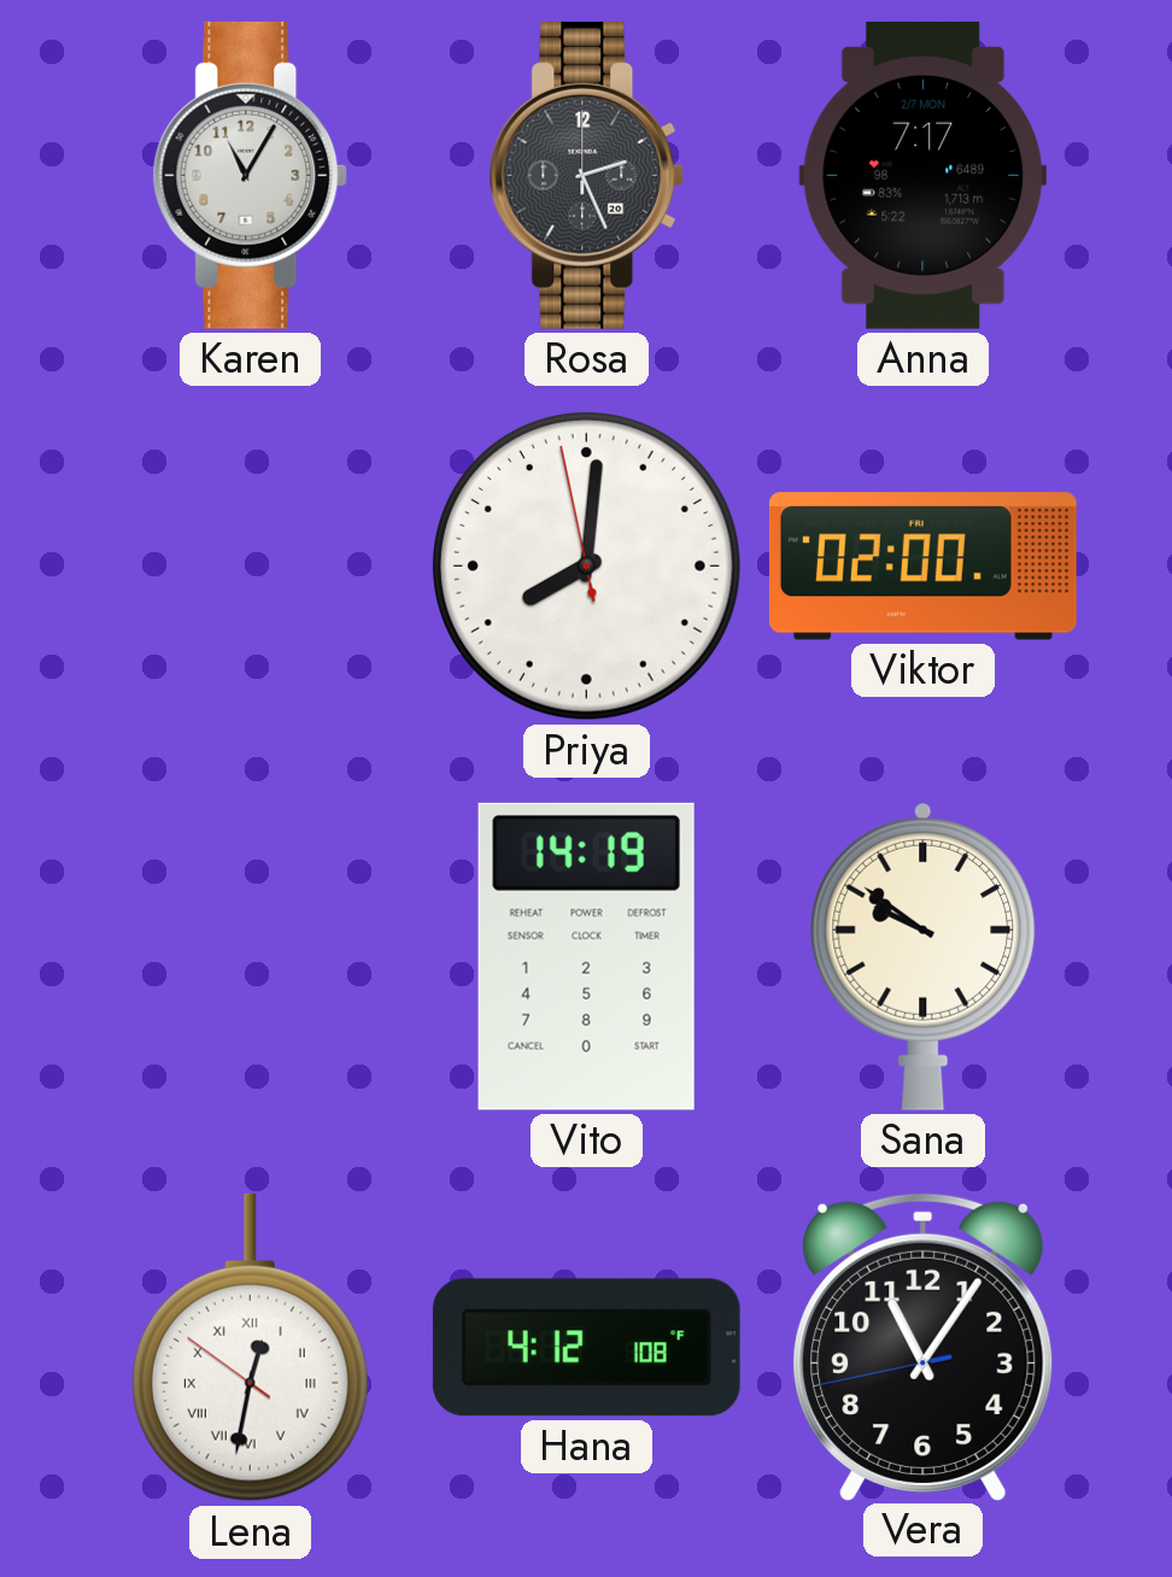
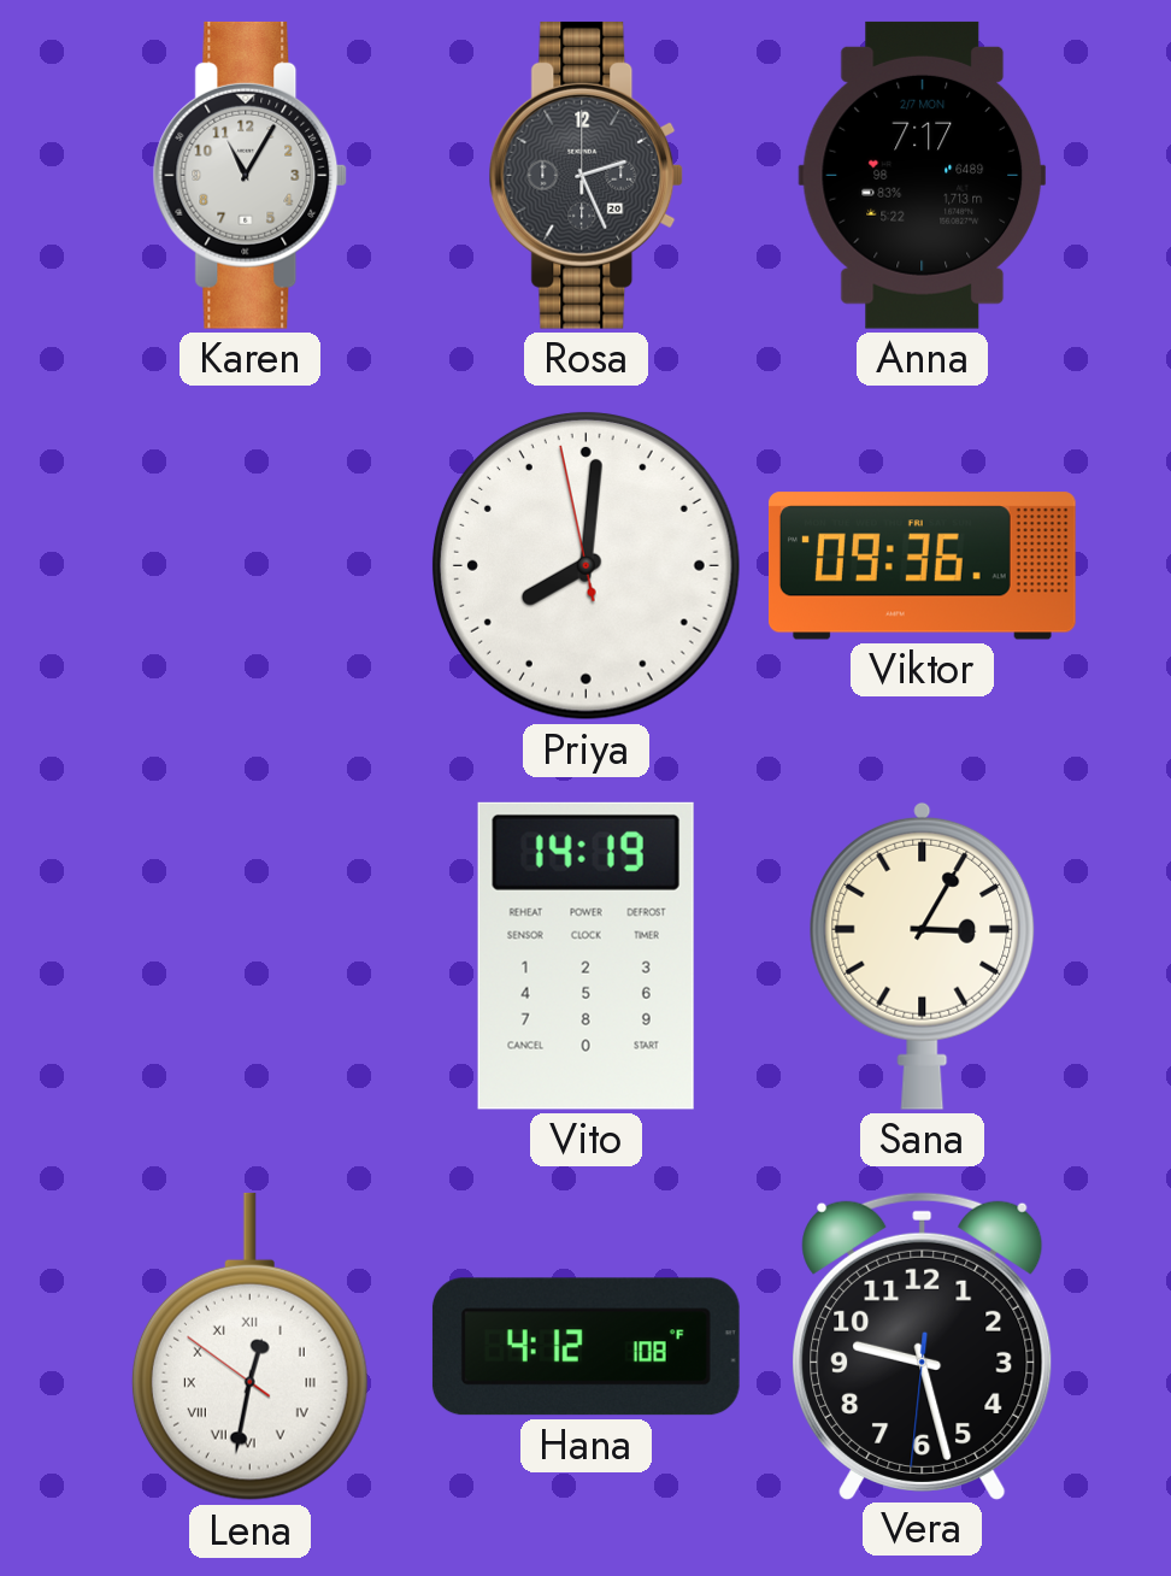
Viktor: 02:00 -> 09:36
Sana: 9:51 -> 3:05
Vera: 11:05 -> 9:27
